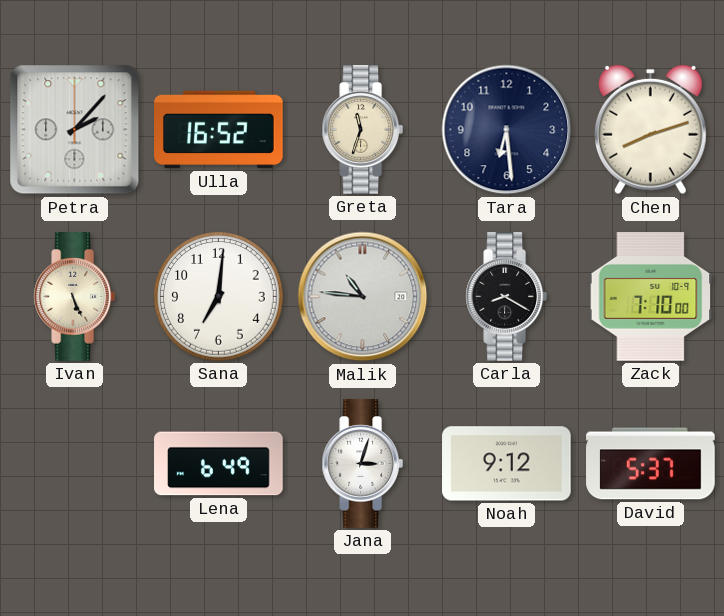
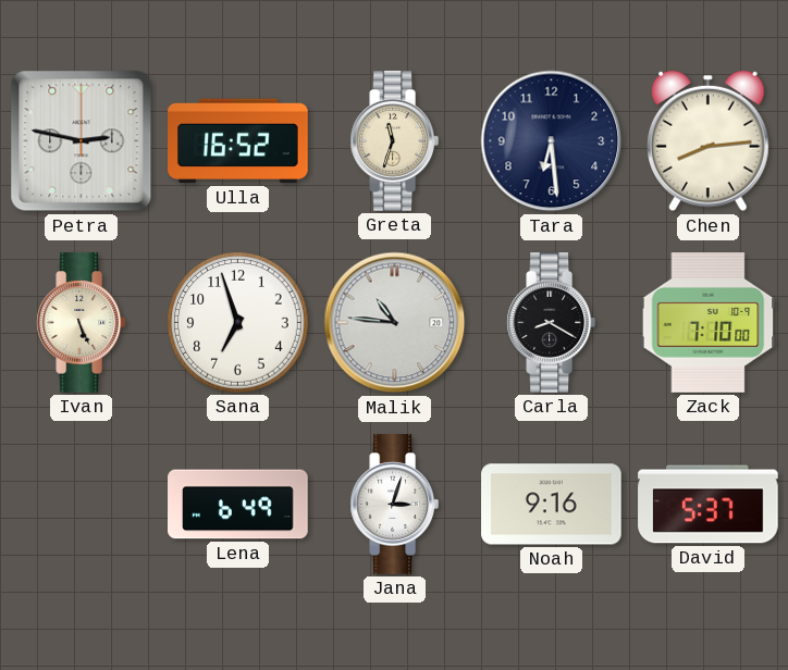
Petra: 2:07 -> 2:47
Chen: 8:12 -> 8:14
Sana: 7:01 -> 6:57
Noah: 9:12 -> 9:16
